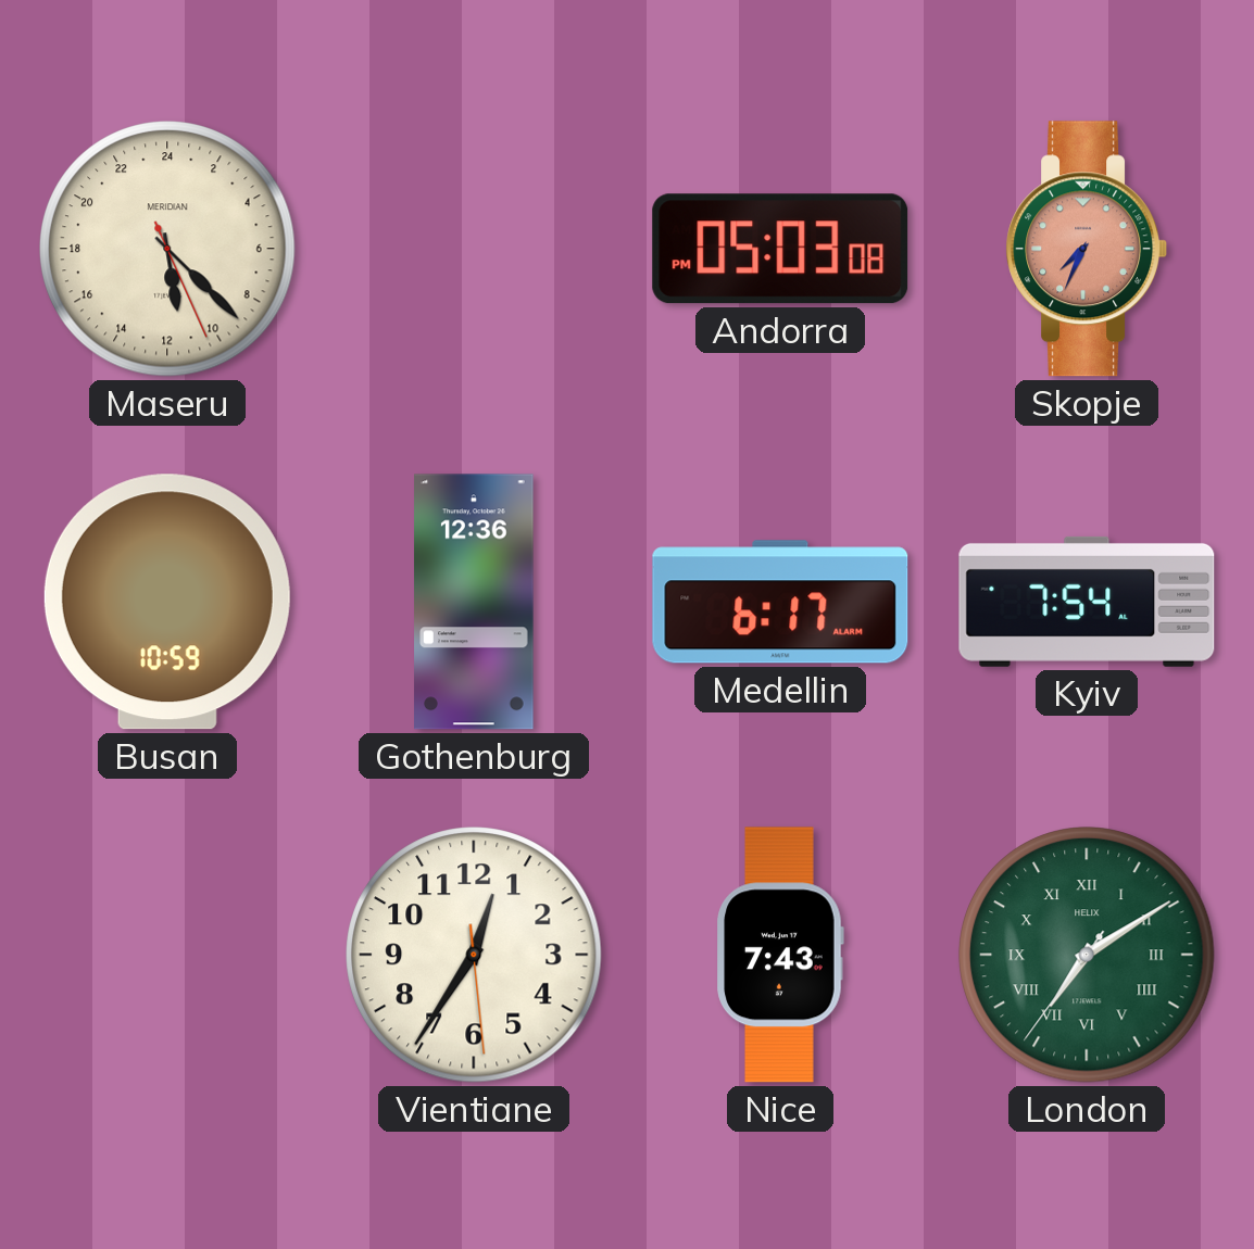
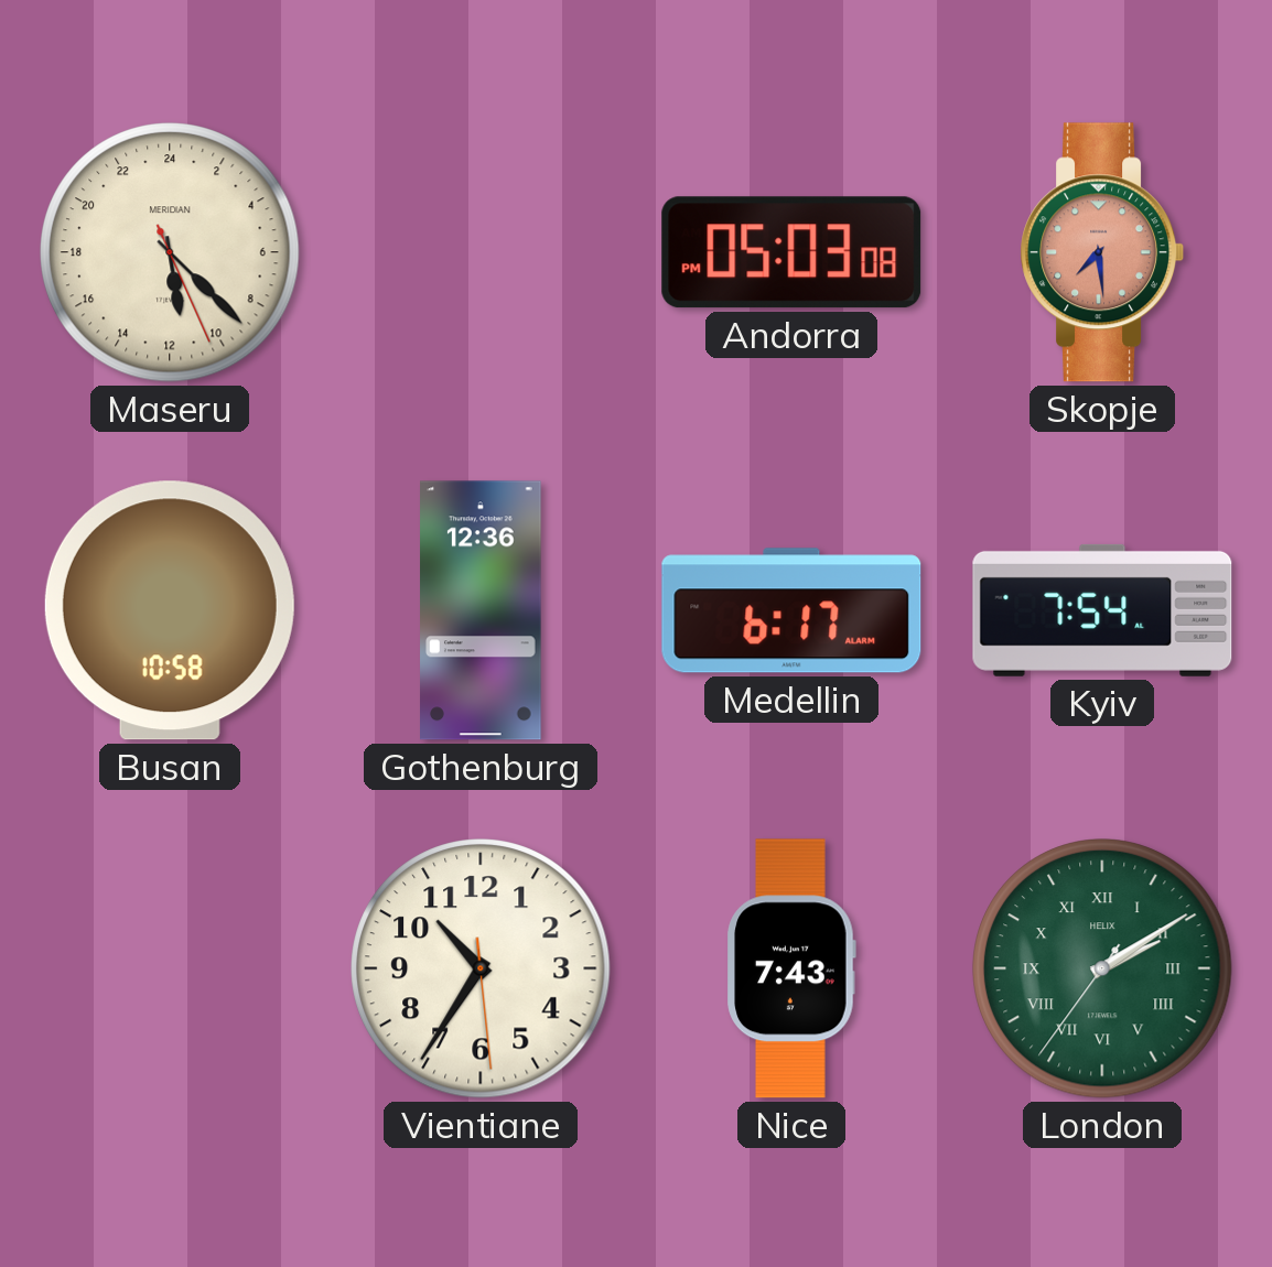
Skopje: 7:34 -> 7:29
Busan: 10:59 -> 10:58
Vientiane: 12:35 -> 10:35
London: 7:09 -> 2:09
